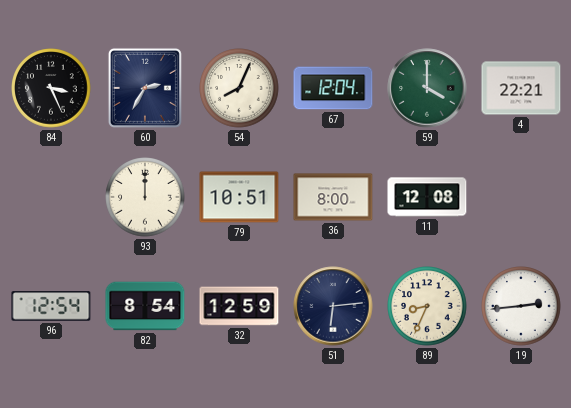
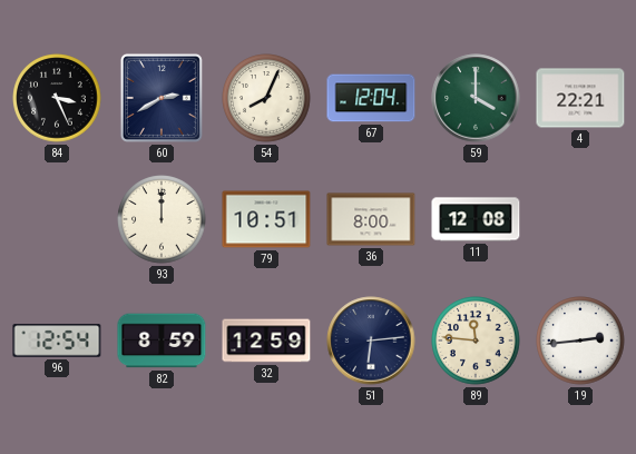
60: 2:35 -> 2:40
82: 8:54 -> 8:59
89: 8:34 -> 11:46
